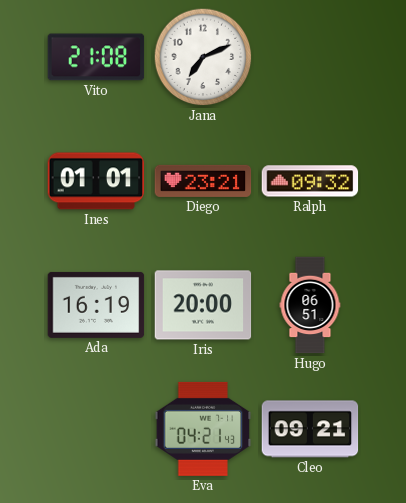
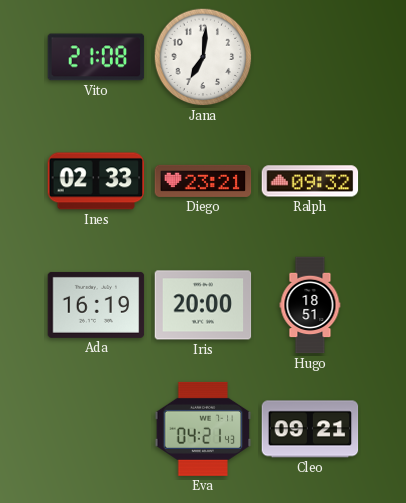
Jana: 7:11 -> 7:01
Ines: 01:01 -> 02:33
Hugo: 06:51 -> 18:51
